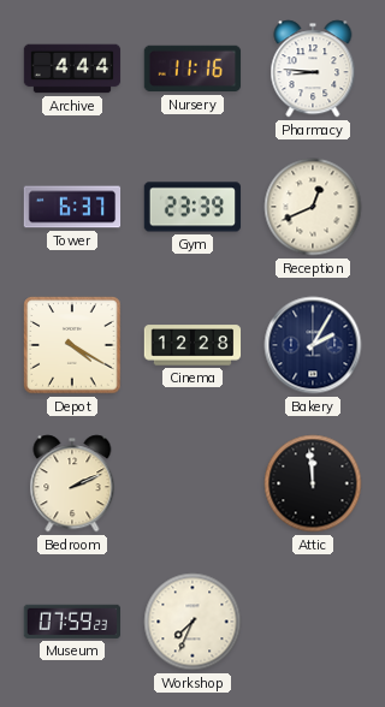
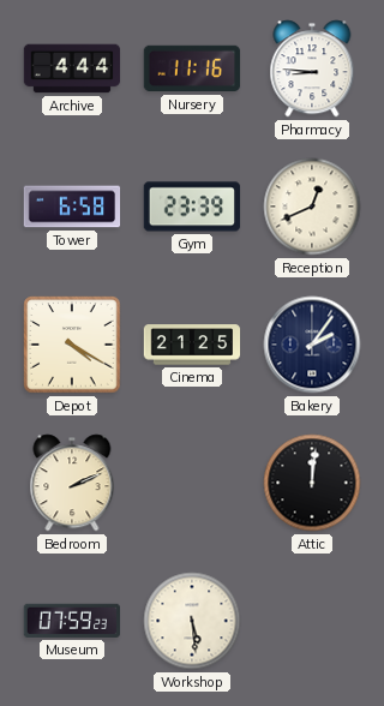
Tower: 6:37 -> 6:58
Cinema: 12:28 -> 21:25
Bakery: 2:05 -> 2:06
Attic: 11:59 -> 12:01
Workshop: 7:34 -> 5:29
